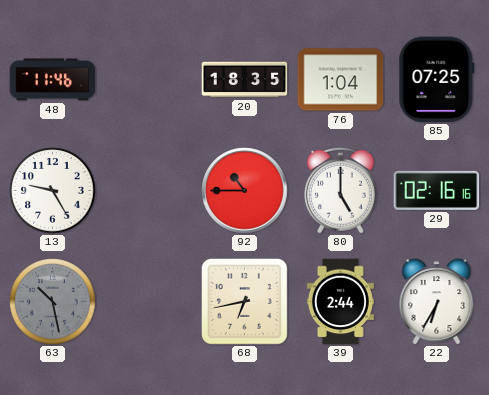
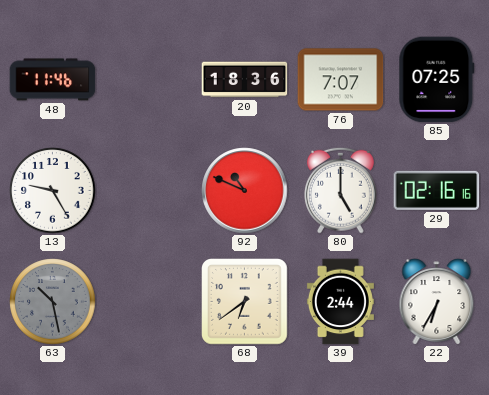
20: 18:35 -> 18:36
76: 1:04 -> 7:07
92: 10:45 -> 10:49
68: 6:43 -> 6:39
